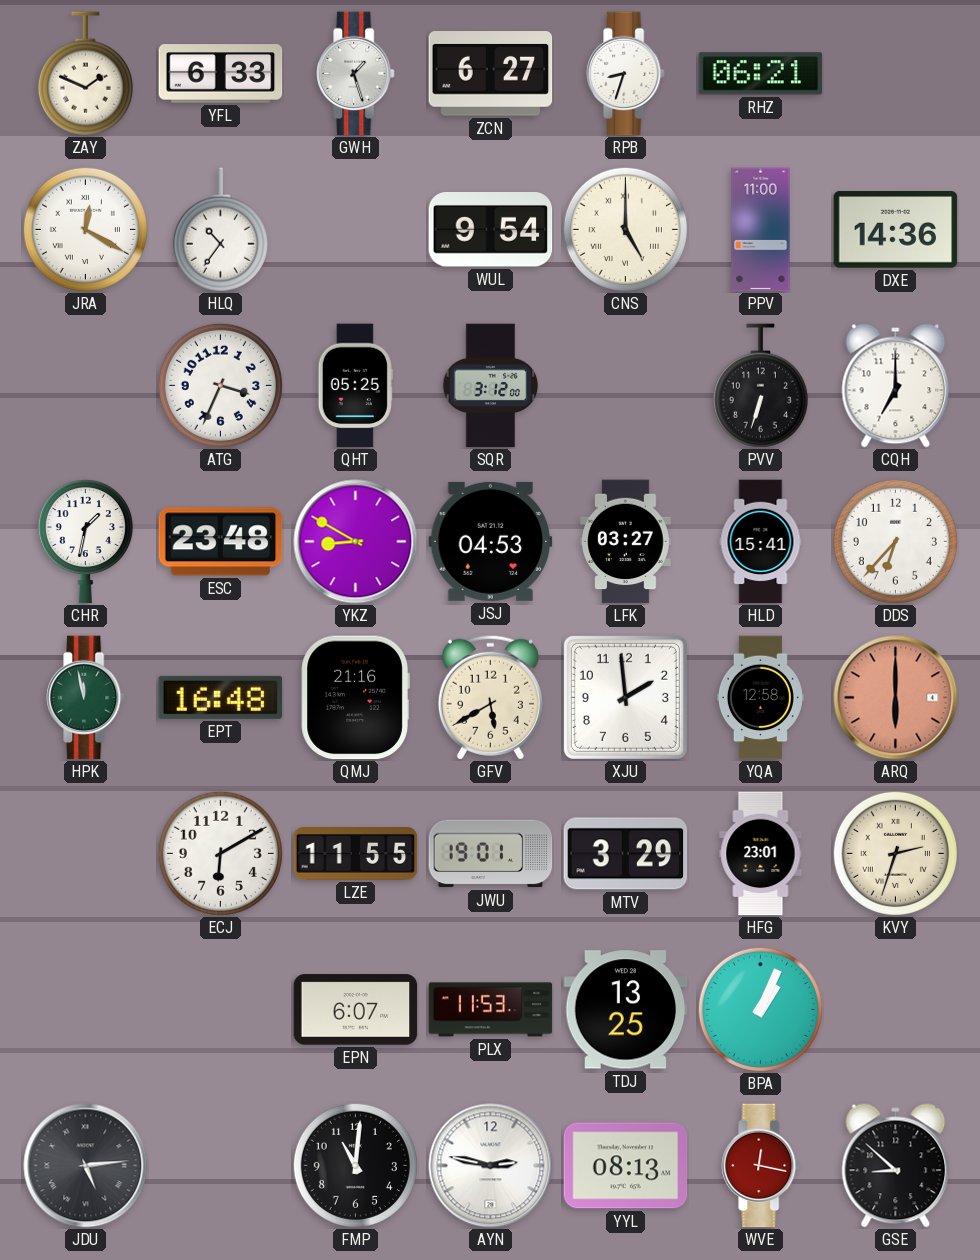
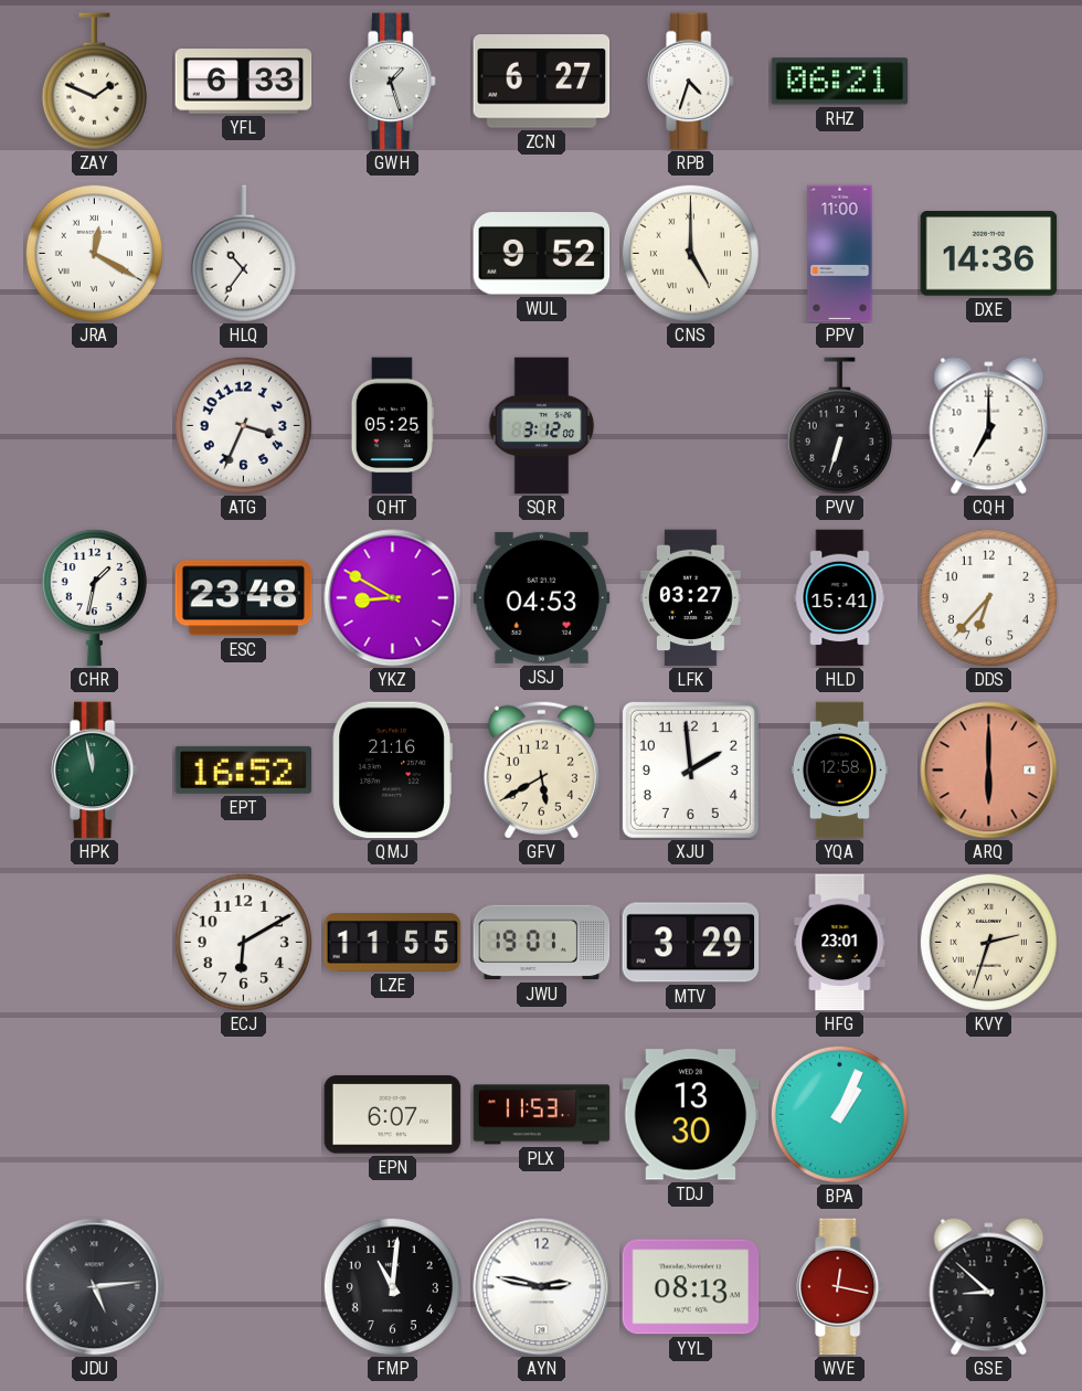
RPB: 8:33 -> 4:33
WUL: 9:54 -> 9:52
EPT: 16:48 -> 16:52
TDJ: 13:25 -> 13:30
